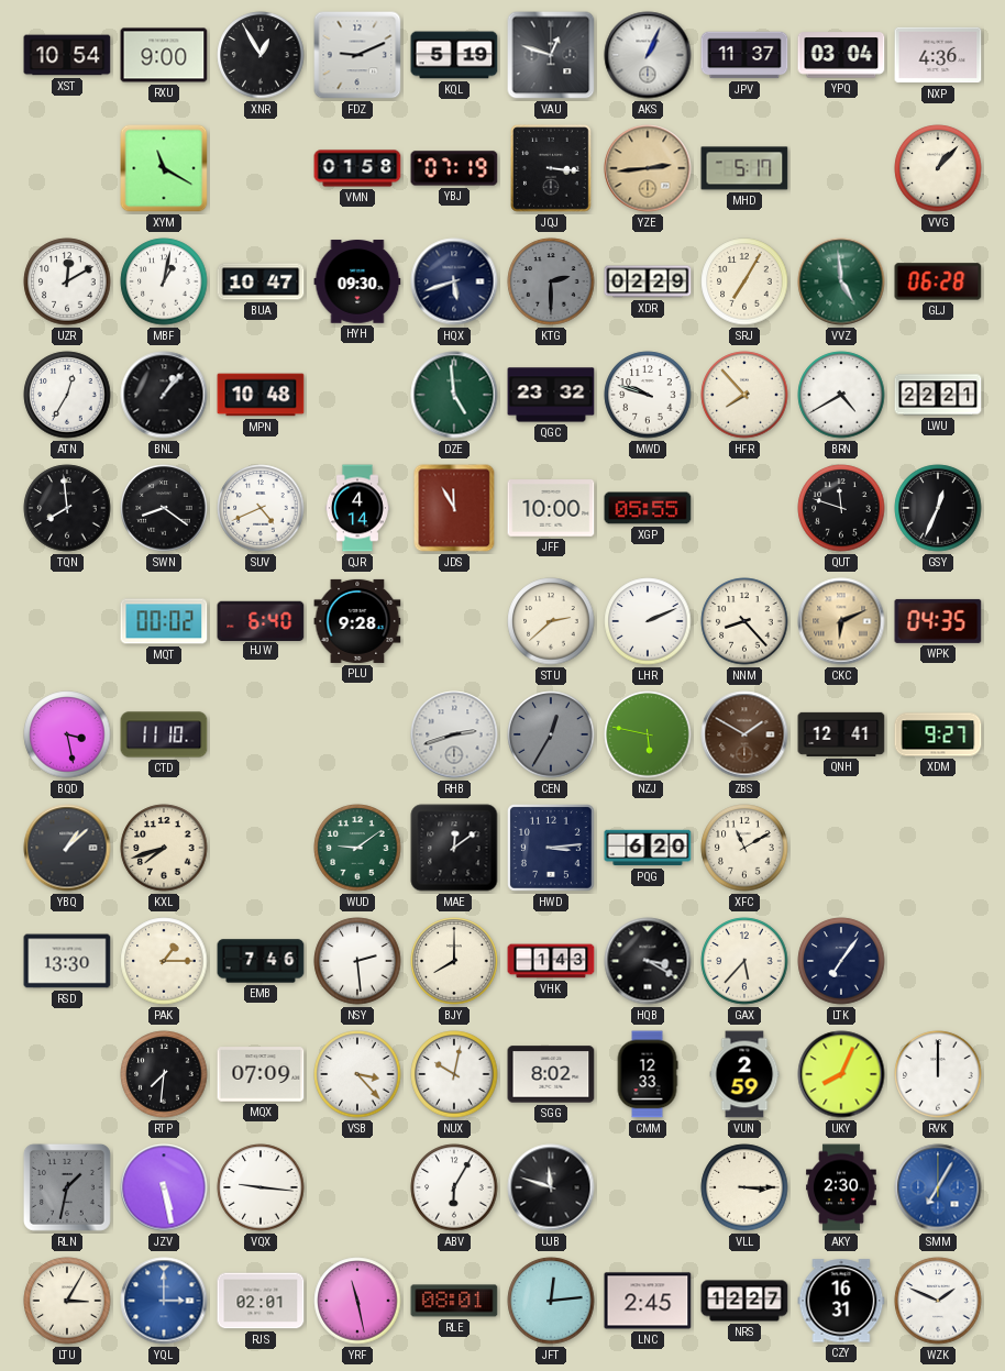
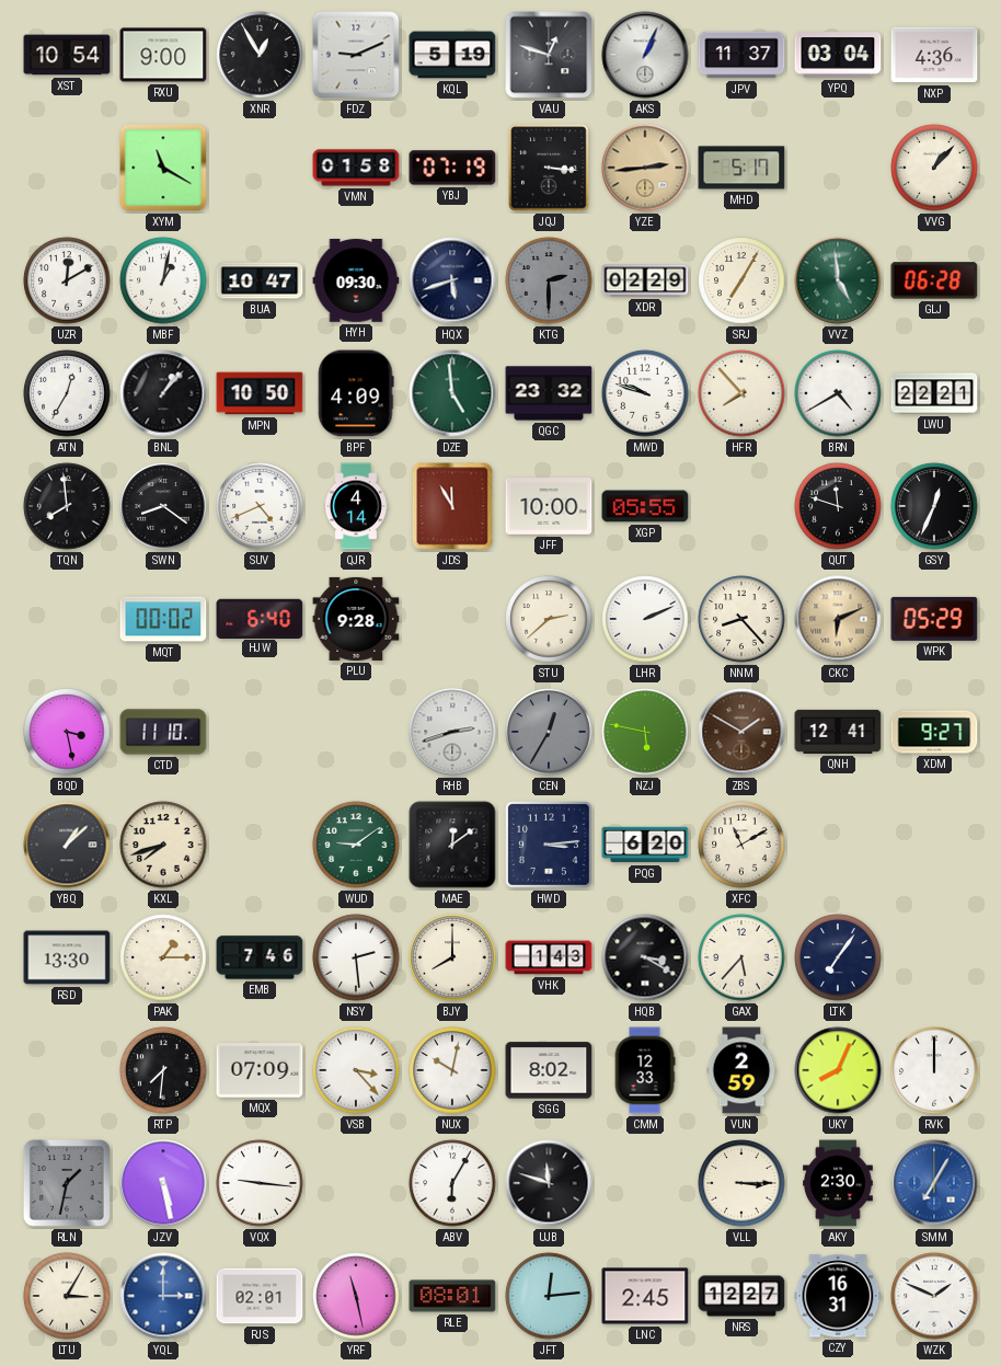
MPN: 10:48 -> 10:50
BPF: none -> 4:09
WPK: 04:35 -> 05:29
